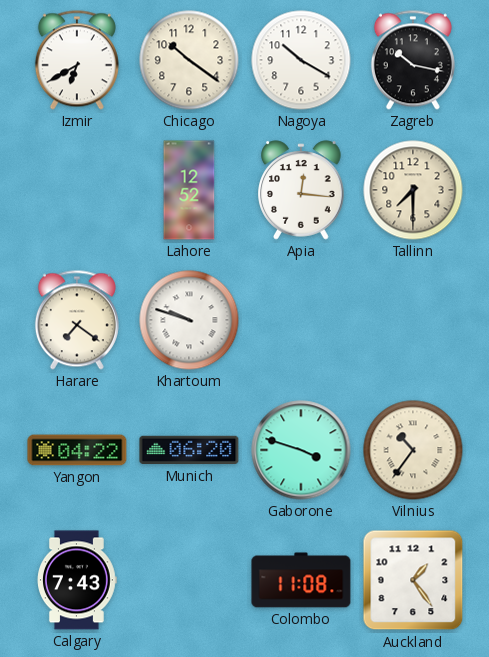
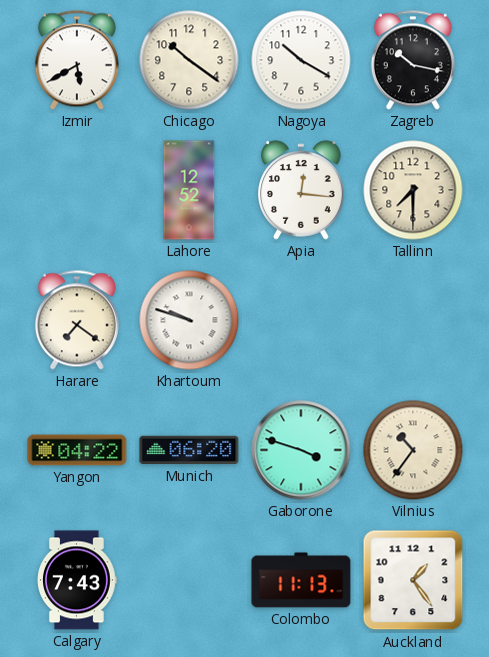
Izmir: 6:40 -> 5:40
Colombo: 11:08 -> 11:13
